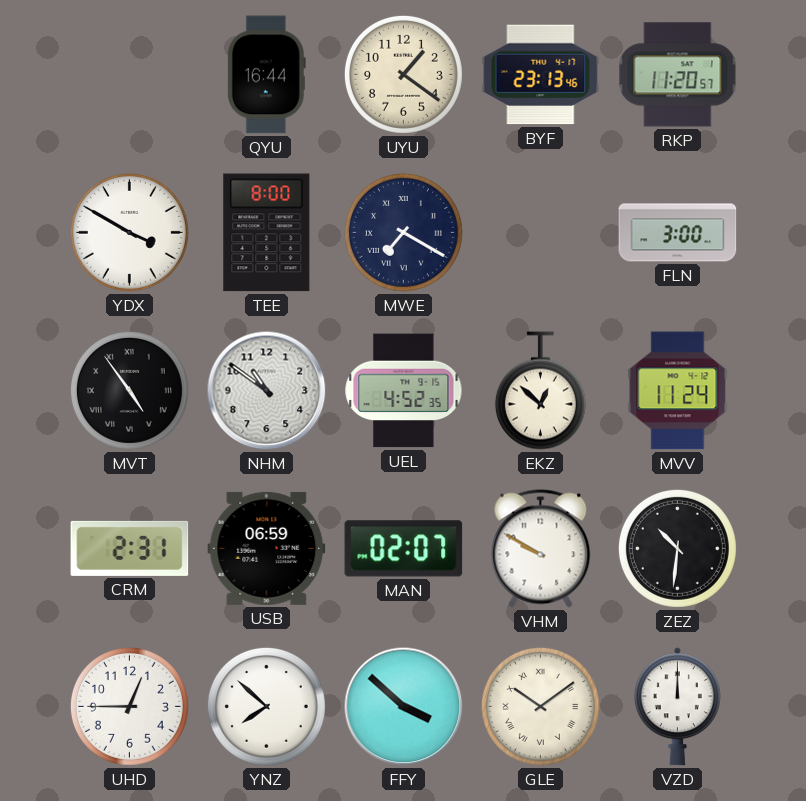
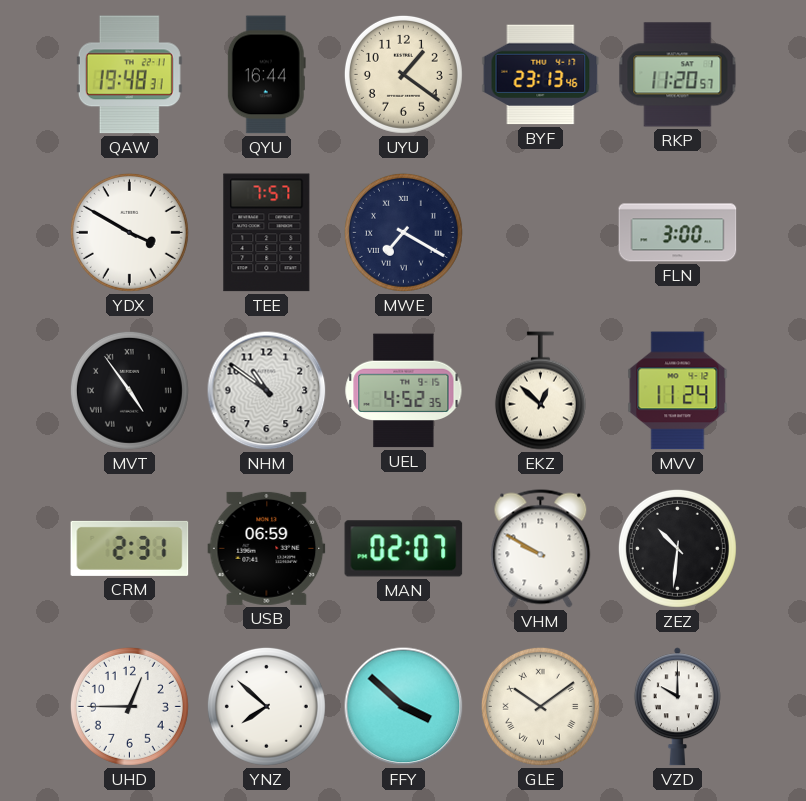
QAW: none -> 19:48
TEE: 8:00 -> 7:57
VZD: 12:00 -> 10:00
